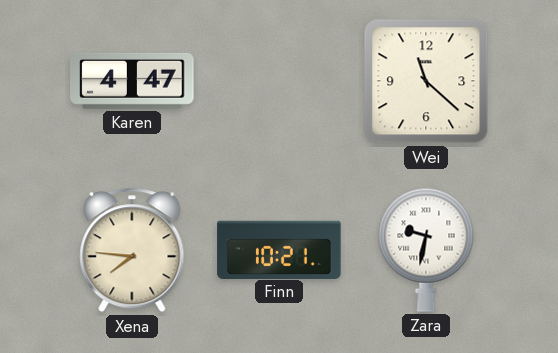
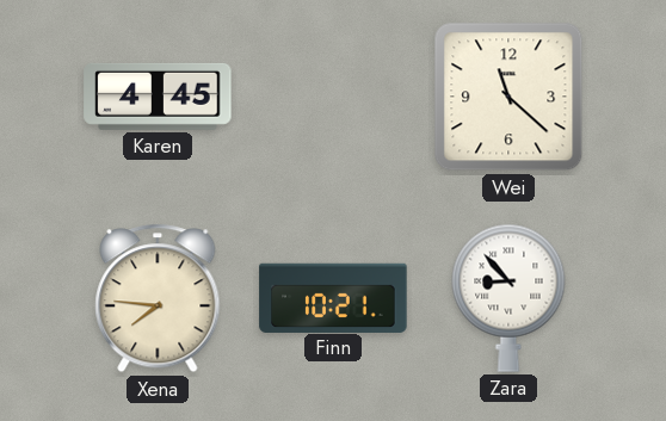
Karen: 4:47 -> 4:45
Zara: 9:32 -> 8:53
